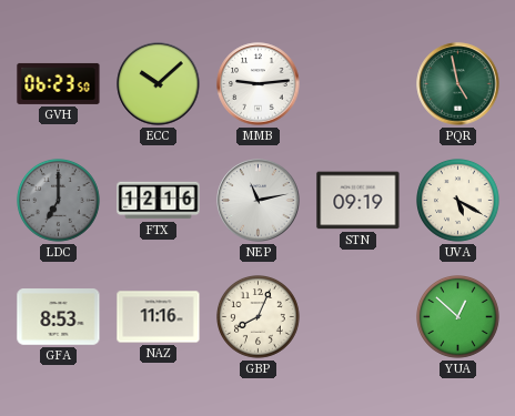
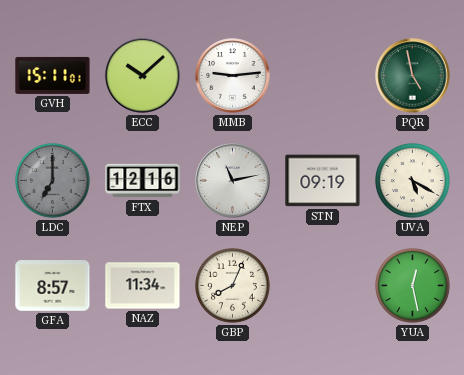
GVH: 06:23 -> 15:11
GFA: 8:53 -> 8:57
NAZ: 11:16 -> 11:34
YUA: 12:52 -> 12:28
